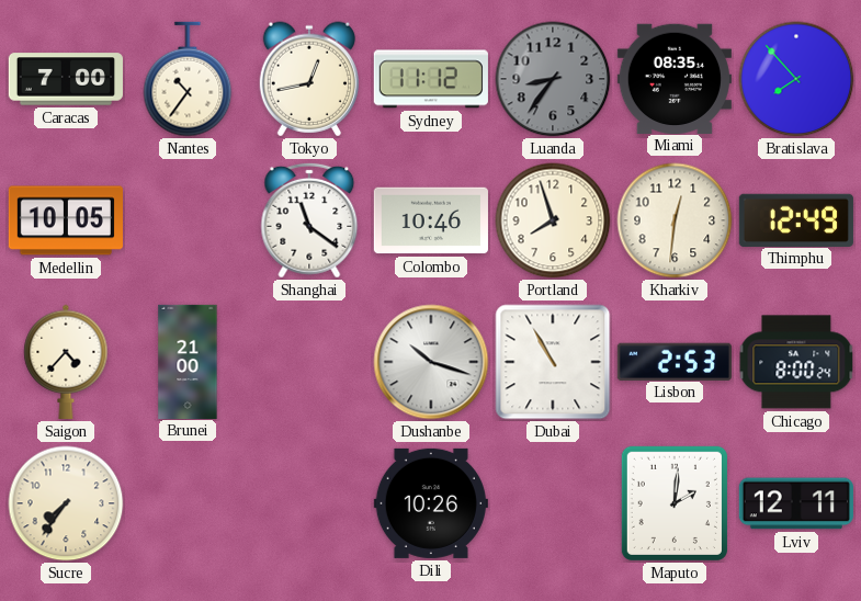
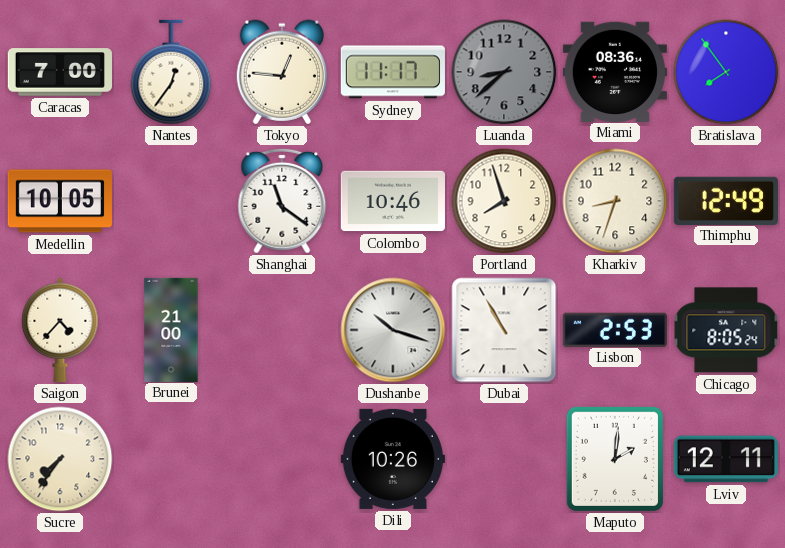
Nantes: 10:36 -> 12:36
Tokyo: 12:43 -> 12:46
Sydney: 11:12 -> 11:17
Luanda: 8:36 -> 8:38
Miami: 08:35 -> 08:36
Bratislava: 7:53 -> 7:54
Kharkiv: 12:31 -> 8:33
Chicago: 8:00 -> 8:05
